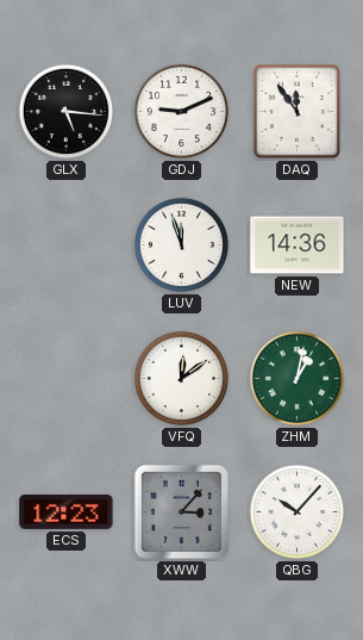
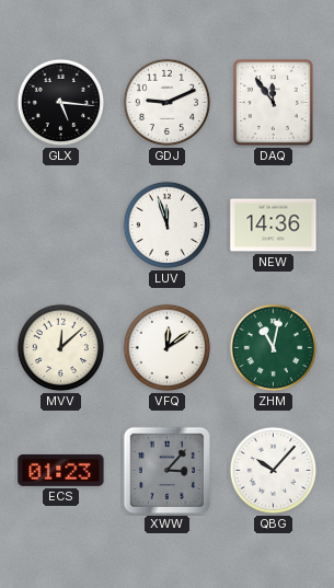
MVV: none -> 12:08
ZHM: 1:02 -> 11:02
ECS: 12:23 -> 01:23
